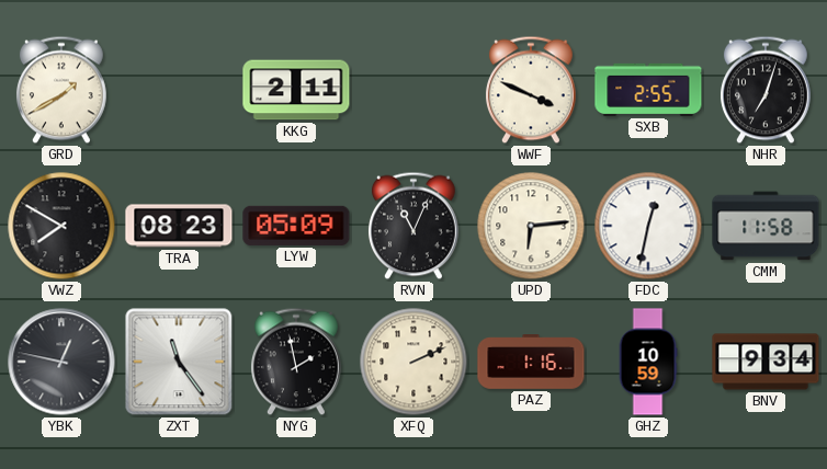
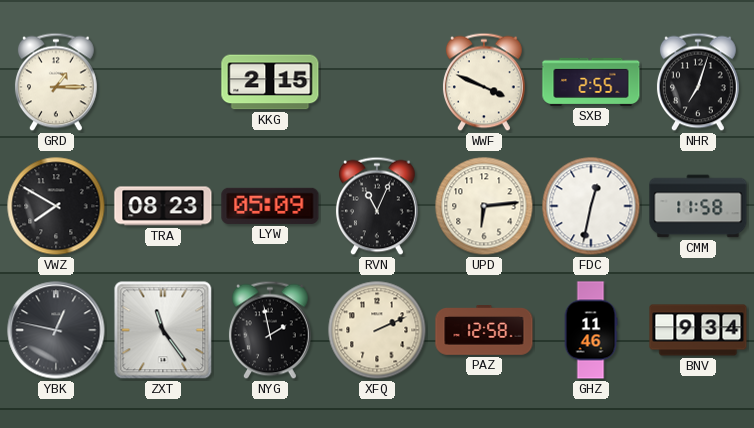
GRD: 1:40 -> 1:15
KKG: 2:11 -> 2:15
PAZ: 1:16 -> 12:58
GHZ: 10:59 -> 11:46
